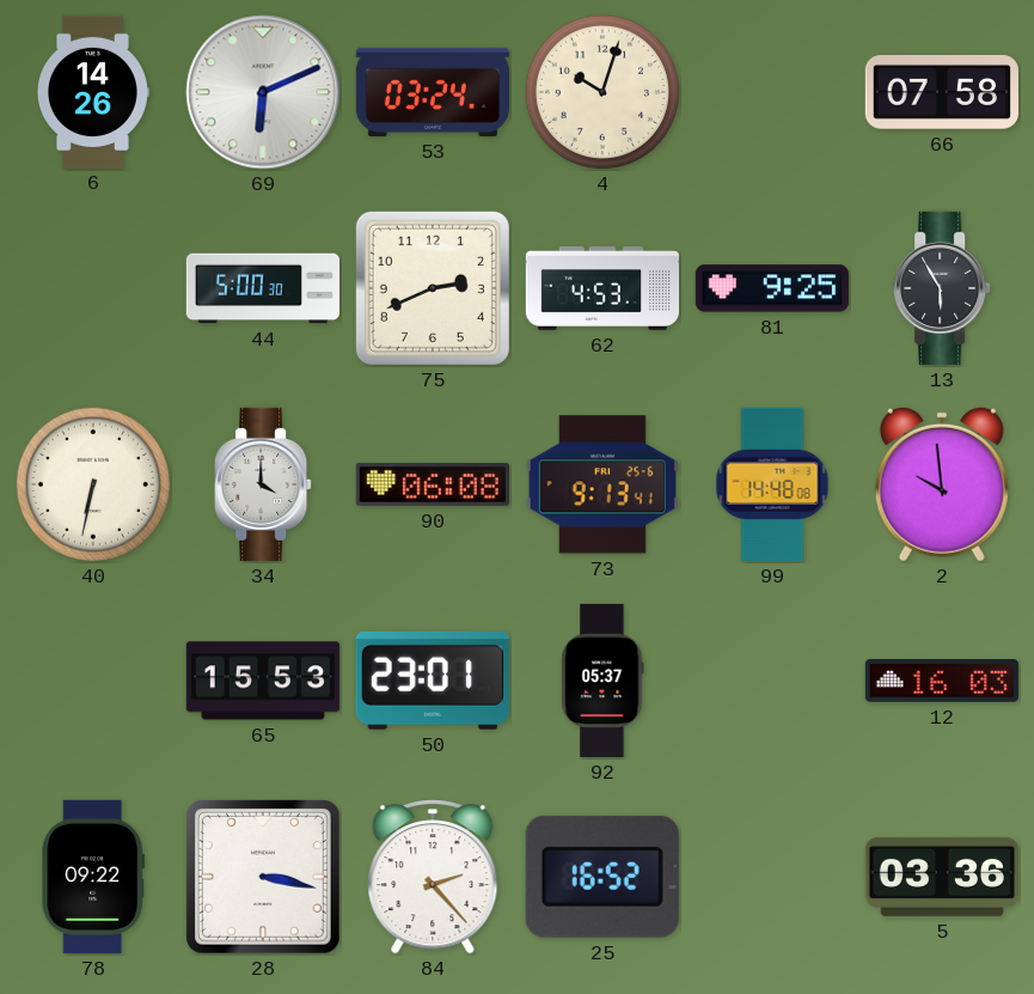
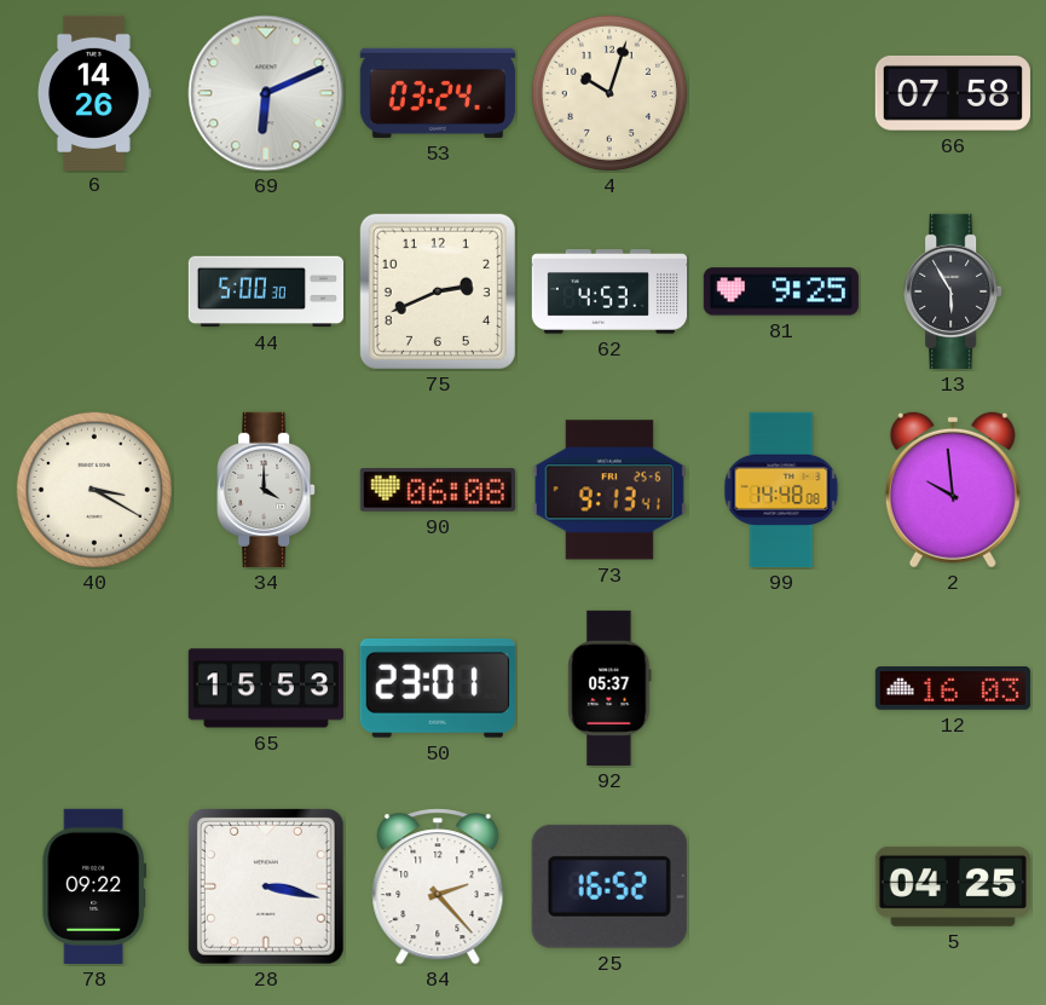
40: 6:32 -> 3:20
5: 03:36 -> 04:25
